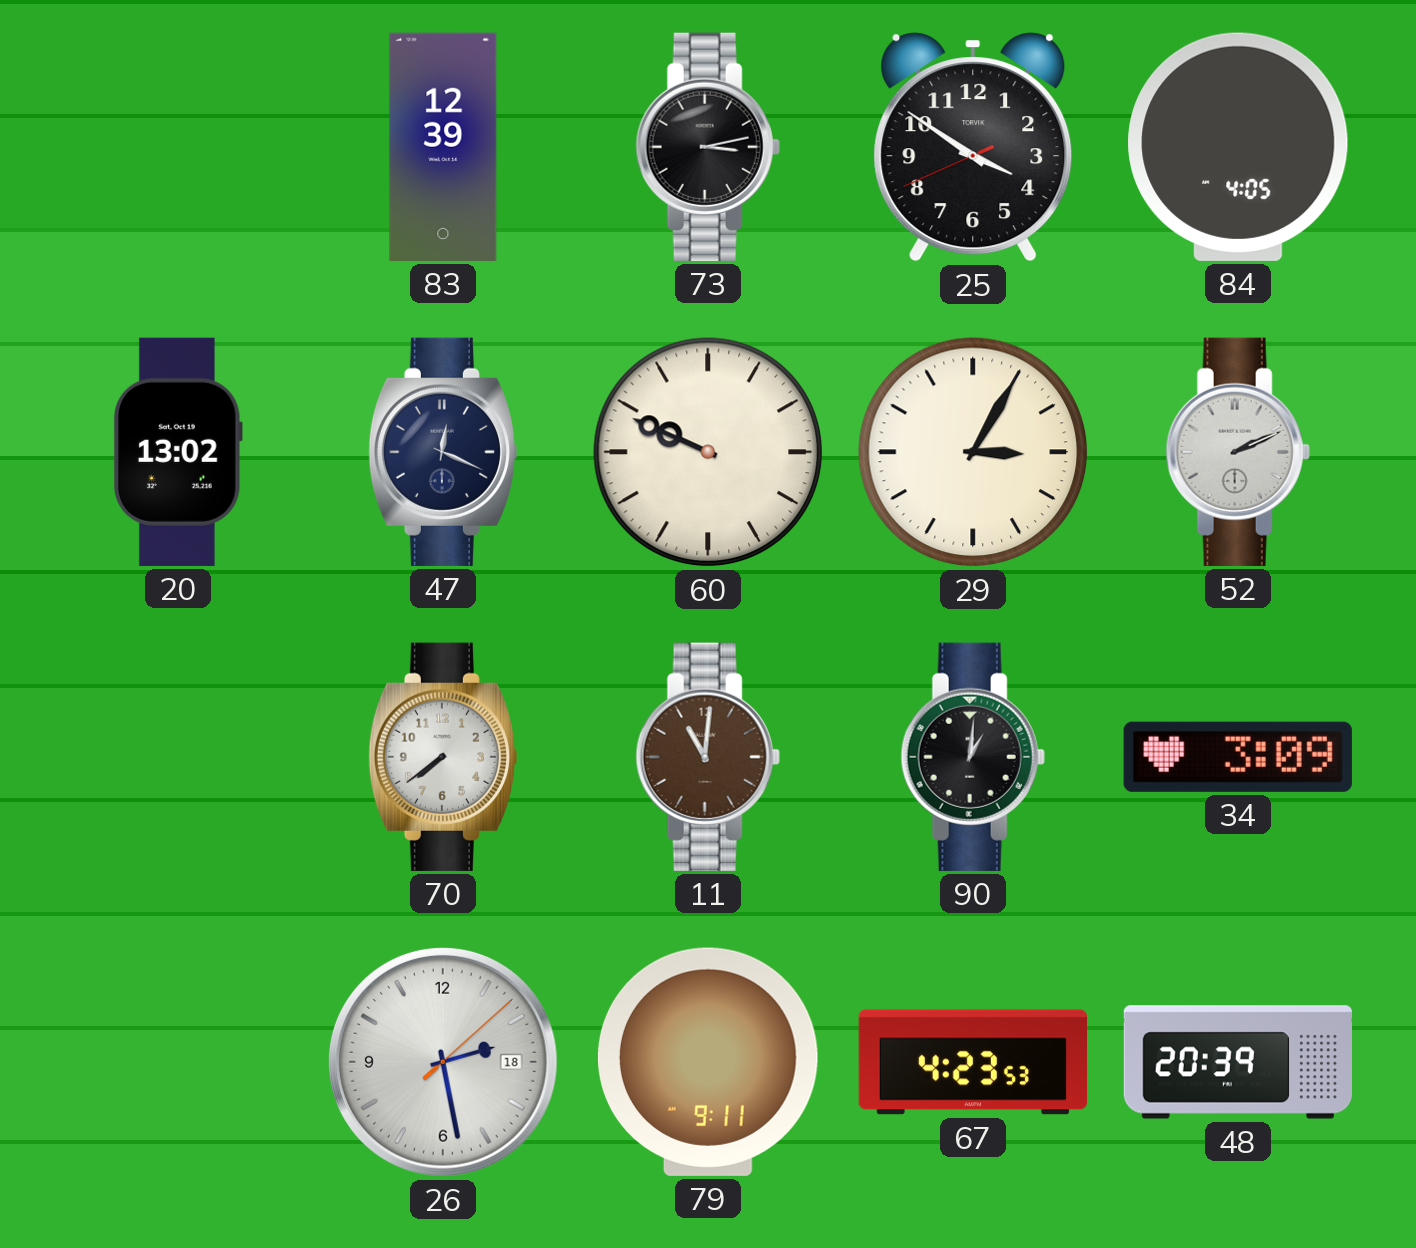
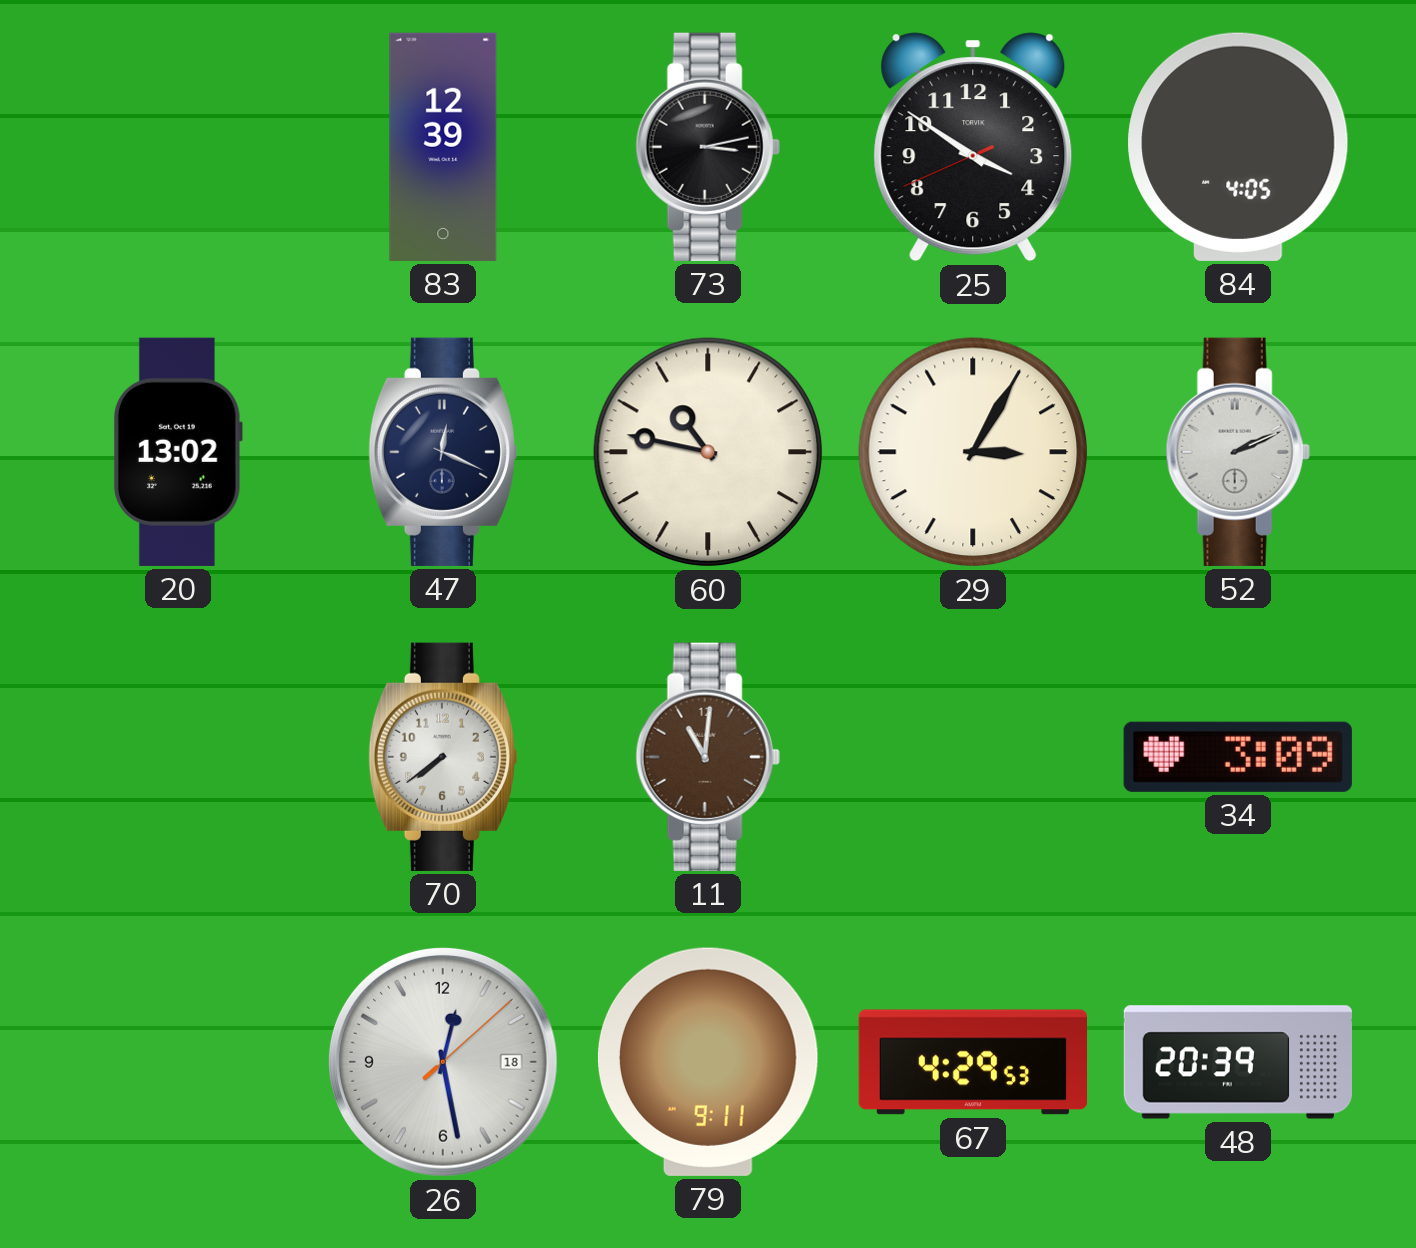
60: 9:49 -> 10:47
90: 1:01 -> none
26: 2:28 -> 12:28
67: 4:23 -> 4:29
